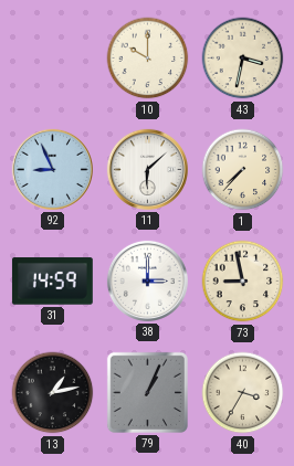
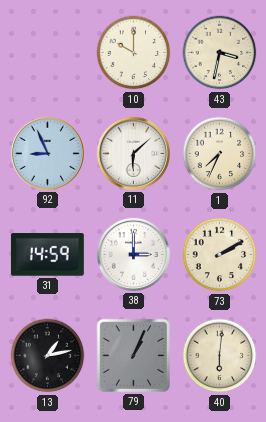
1: 7:37 -> 7:34
73: 8:58 -> 2:10
40: 3:35 -> 6:01
